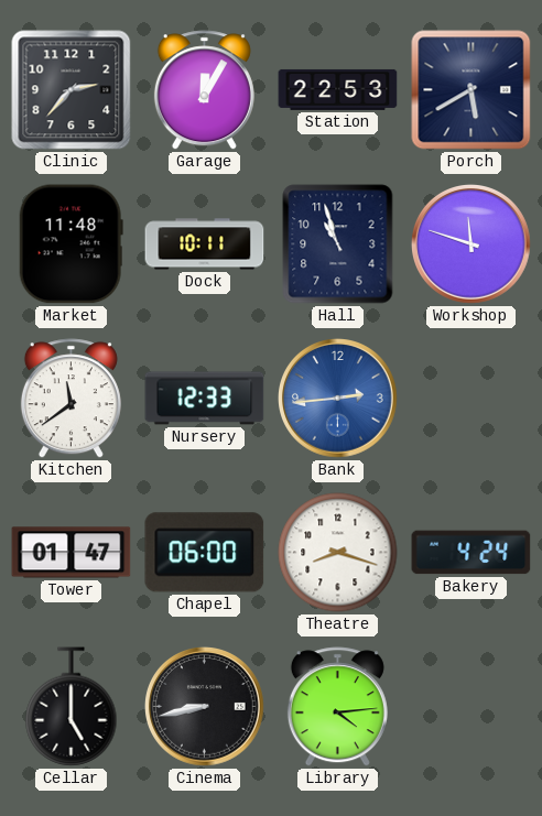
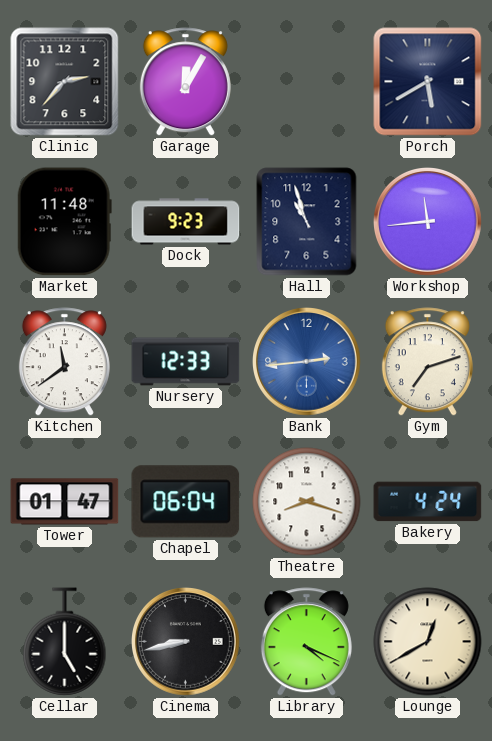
Station: 22:53 -> none
Dock: 10:11 -> 9:23
Workshop: 11:48 -> 11:44
Gym: none -> 7:12
Chapel: 06:00 -> 06:04
Library: 4:14 -> 4:19
Lounge: none -> 12:40
